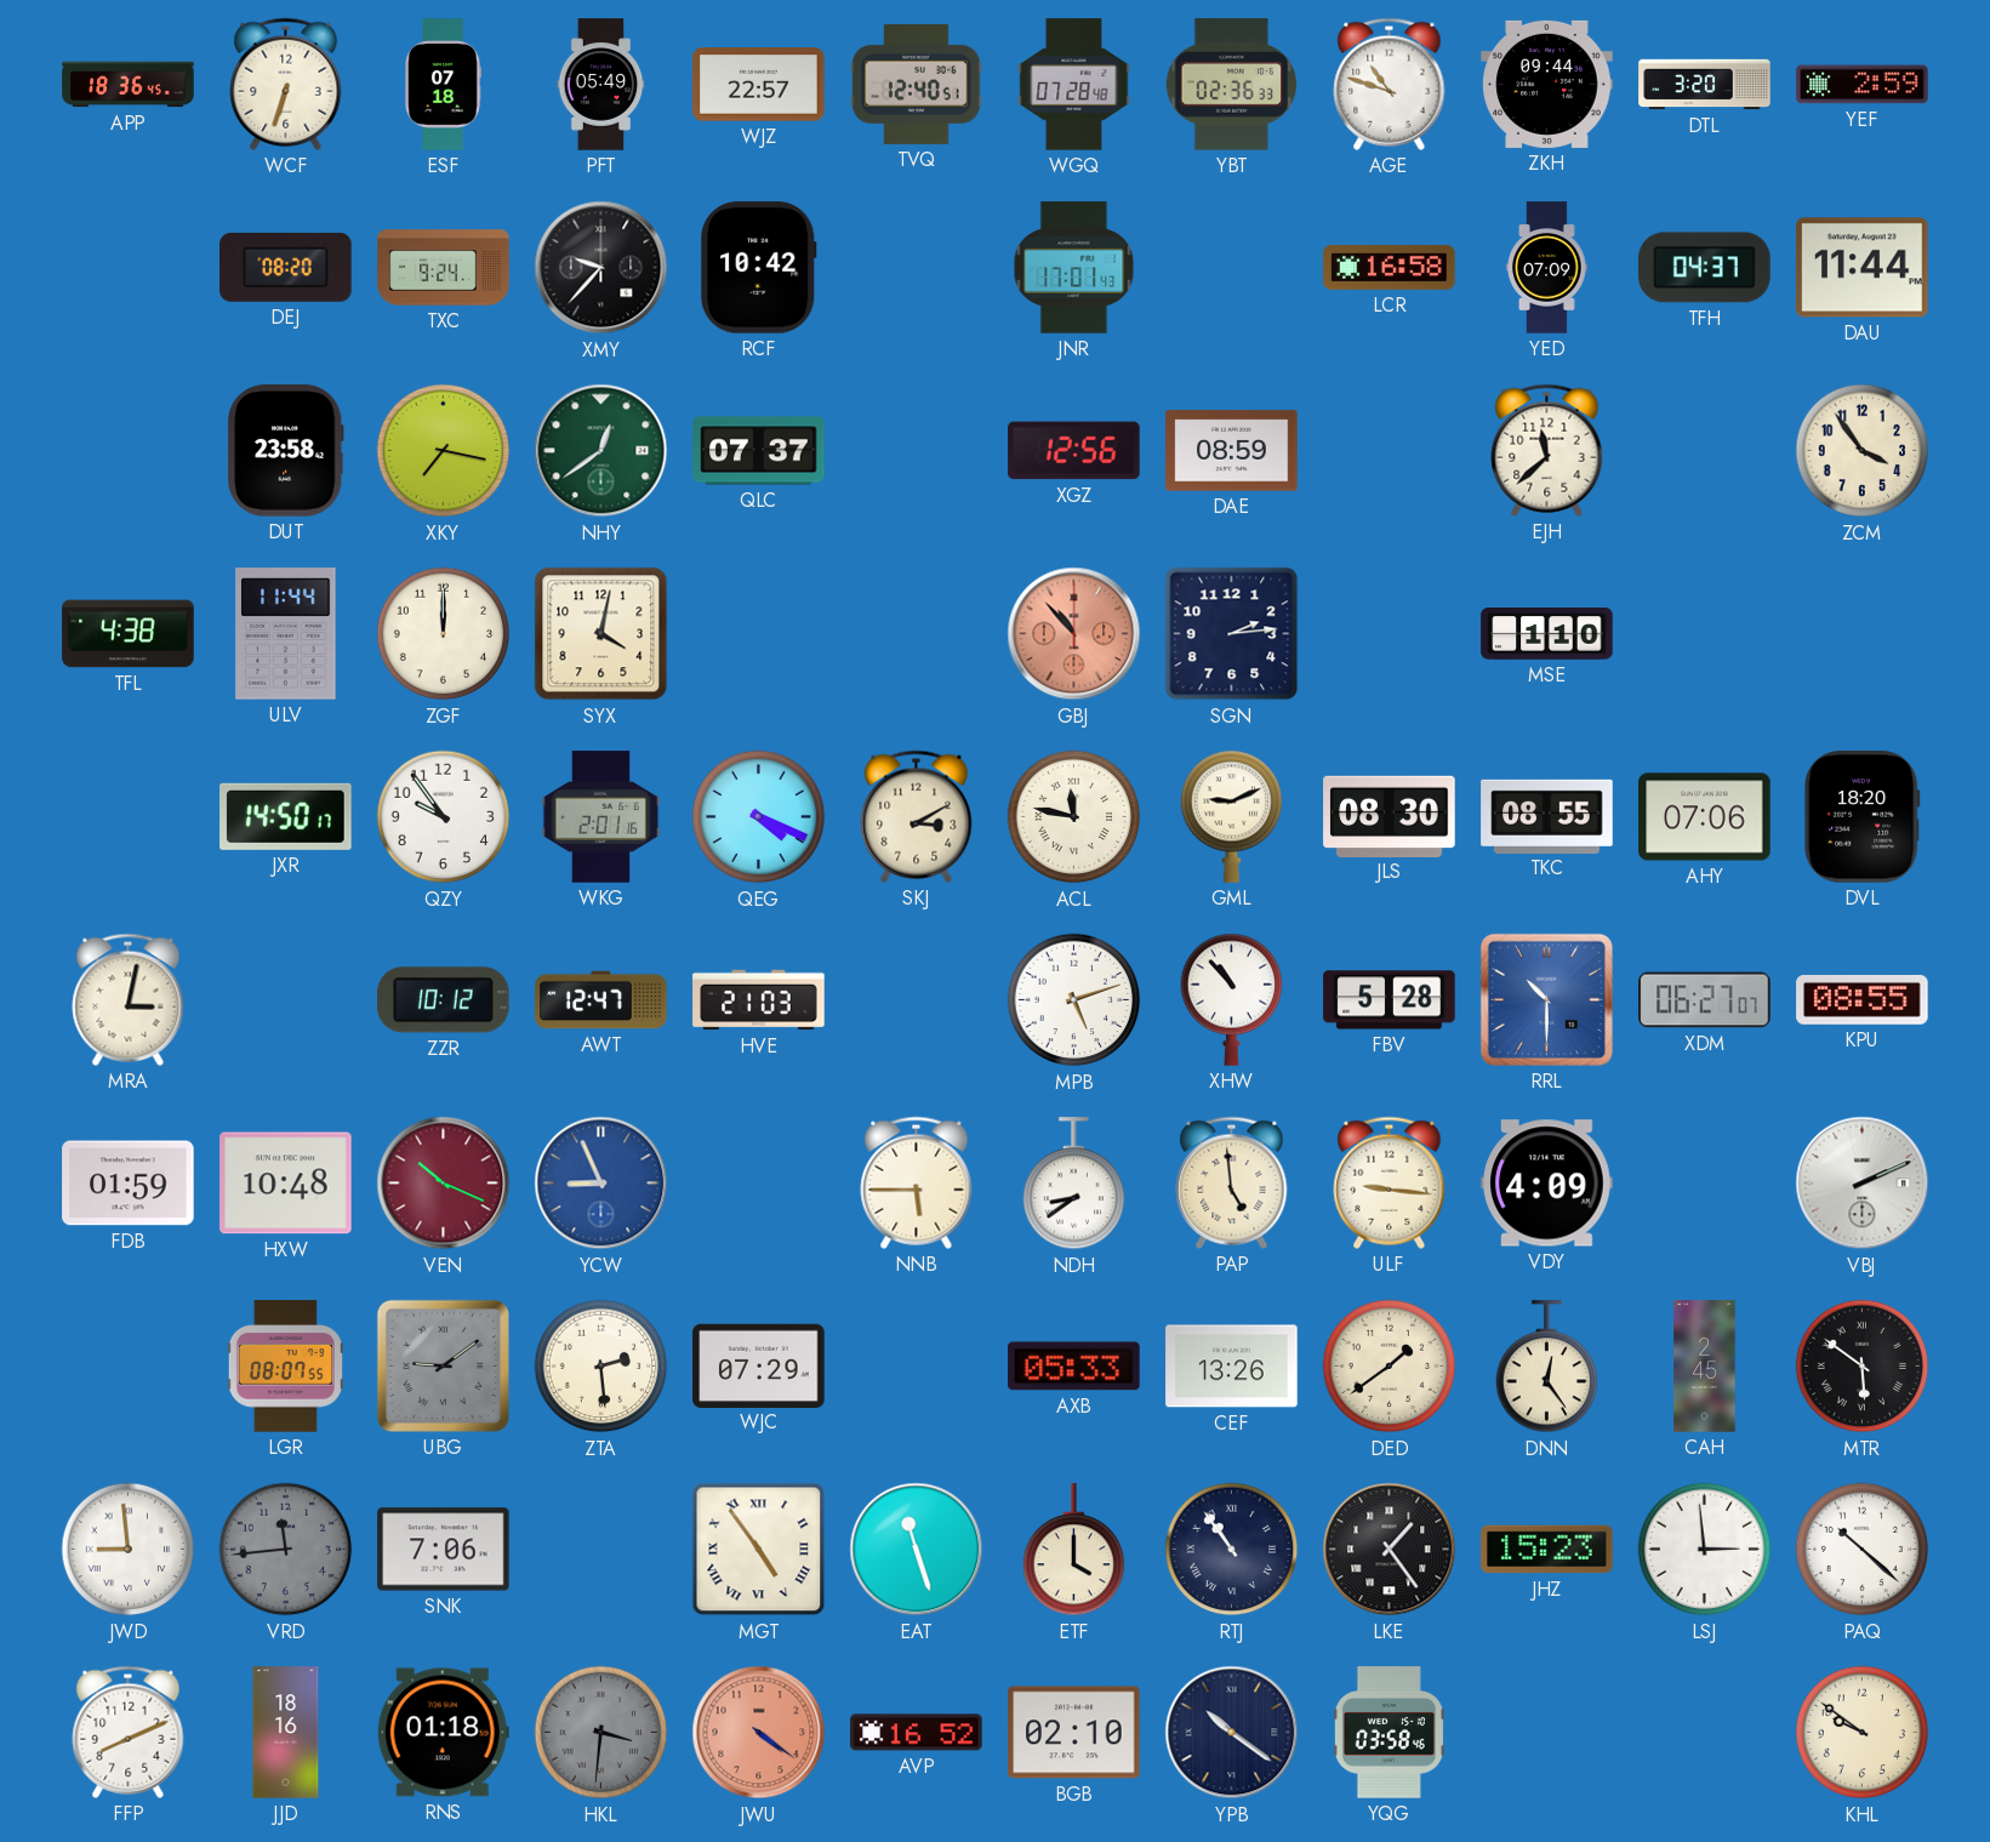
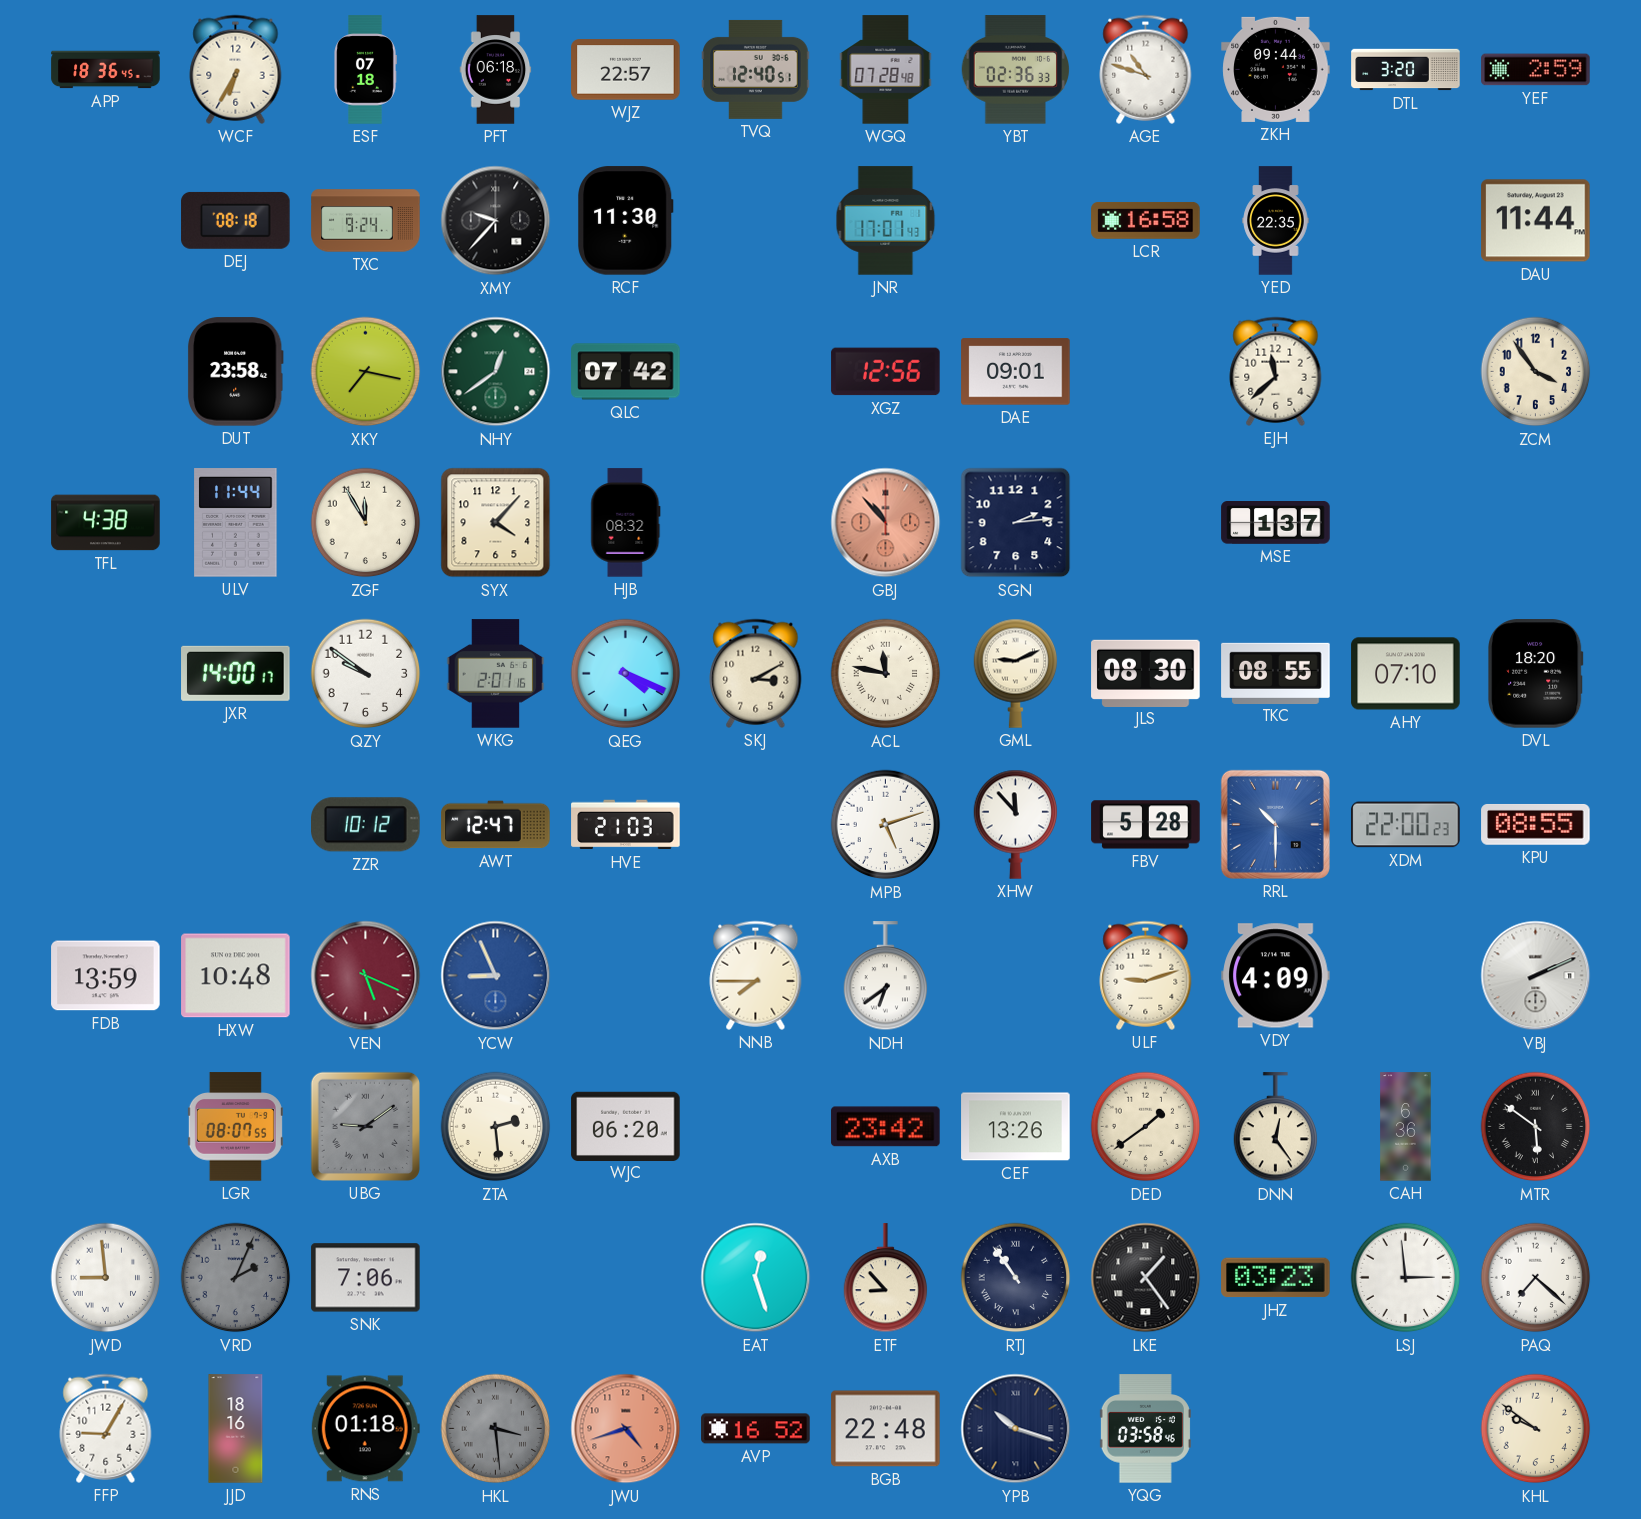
WCF: 6:33 -> 6:35
PFT: 05:49 -> 06:18
DEJ: 08:20 -> 08:18
RCF: 10:42 -> 11:30
YED: 07:09 -> 22:35
TFH: 04:37 -> none
QLC: 07:37 -> 07:42
DAE: 08:59 -> 09:01
ZGF: 12:00 -> 11:55
SYX: 4:02 -> 4:07
HJB: none -> 08:32
MSE: 1:10 -> 1:37
JXR: 14:50 -> 14:00
QZY: 9:54 -> 9:51
AHY: 07:06 -> 07:10
MRA: 3:02 -> none
XHW: 10:53 -> 11:53
XDM: 06:27 -> 22:00
FDB: 01:59 -> 13:59
VEN: 10:19 -> 5:19
NNB: 5:45 -> 7:45
NDH: 8:39 -> 6:39
PAP: 4:59 -> none
ULF: 9:16 -> 9:12
WJC: 07:29 -> 06:20
AXB: 05:33 -> 23:42
CAH: 2:45 -> 6:36
VRD: 11:44 -> 2:04
MGT: 4:54 -> none
EAT: 11:27 -> 12:27
ETF: 4:00 -> 8:53
JHZ: 15:23 -> 03:23
PAQ: 10:22 -> 7:22
FFP: 8:11 -> 9:05
HKL: 3:31 -> 3:29
JWU: 4:21 -> 4:42
BGB: 02:10 -> 22:48
YPB: 10:21 -> 10:18
